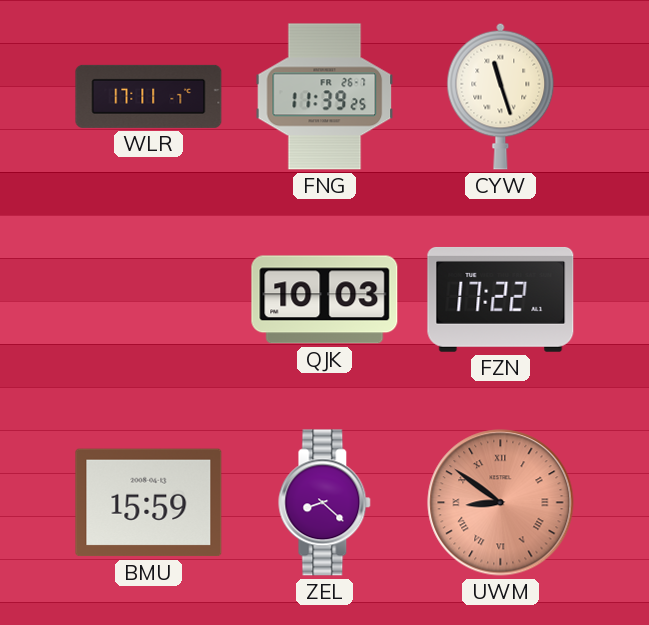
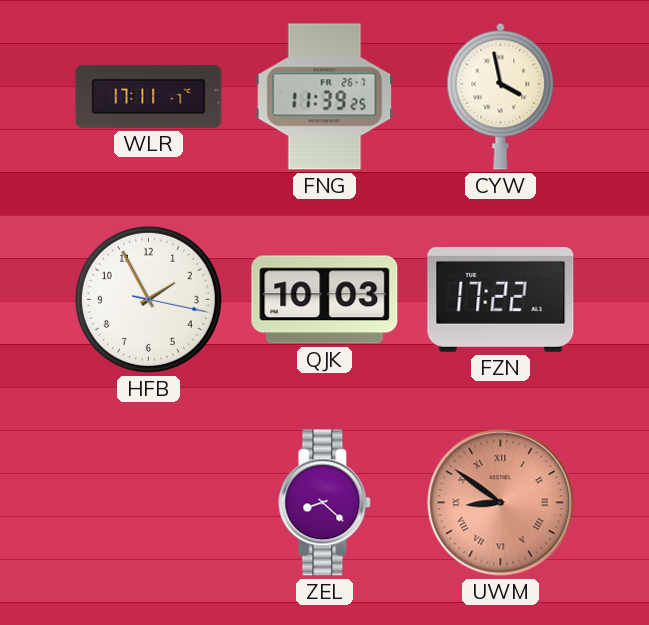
CYW: 11:27 -> 3:58
HFB: none -> 1:55
BMU: 15:59 -> none
